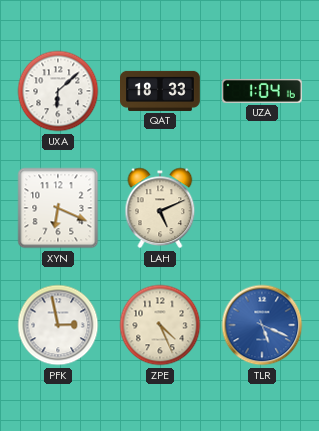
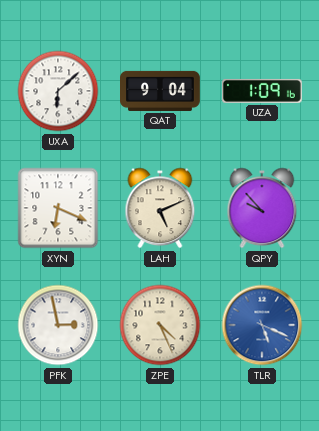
QAT: 18:33 -> 9:04
UZA: 1:04 -> 1:09
QPY: none -> 9:53
